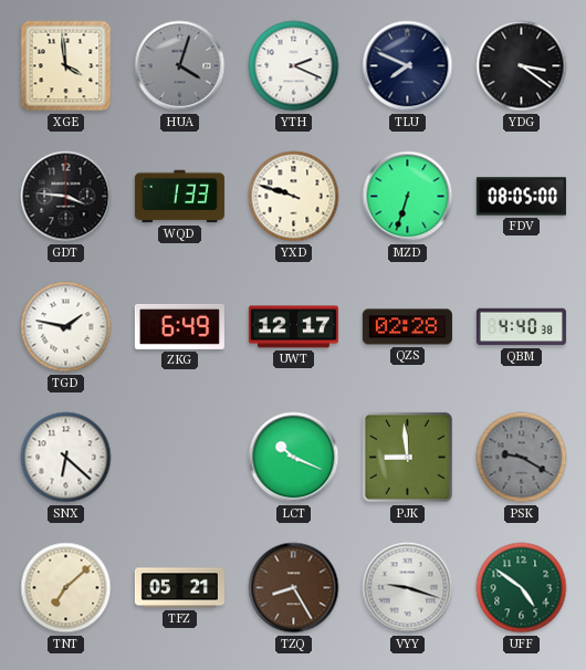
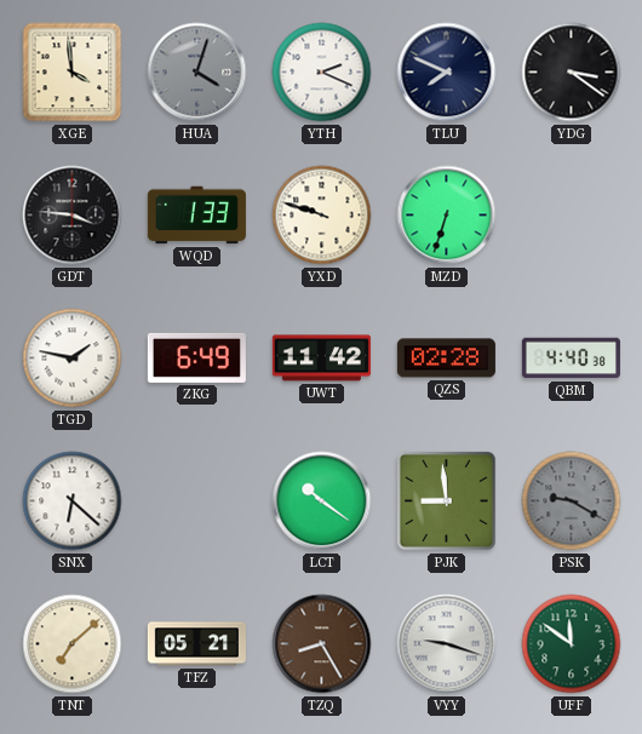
FDV: 08:05 -> none
UWT: 12:17 -> 11:42
LCT: 10:19 -> 10:21
UFF: 4:51 -> 11:51
